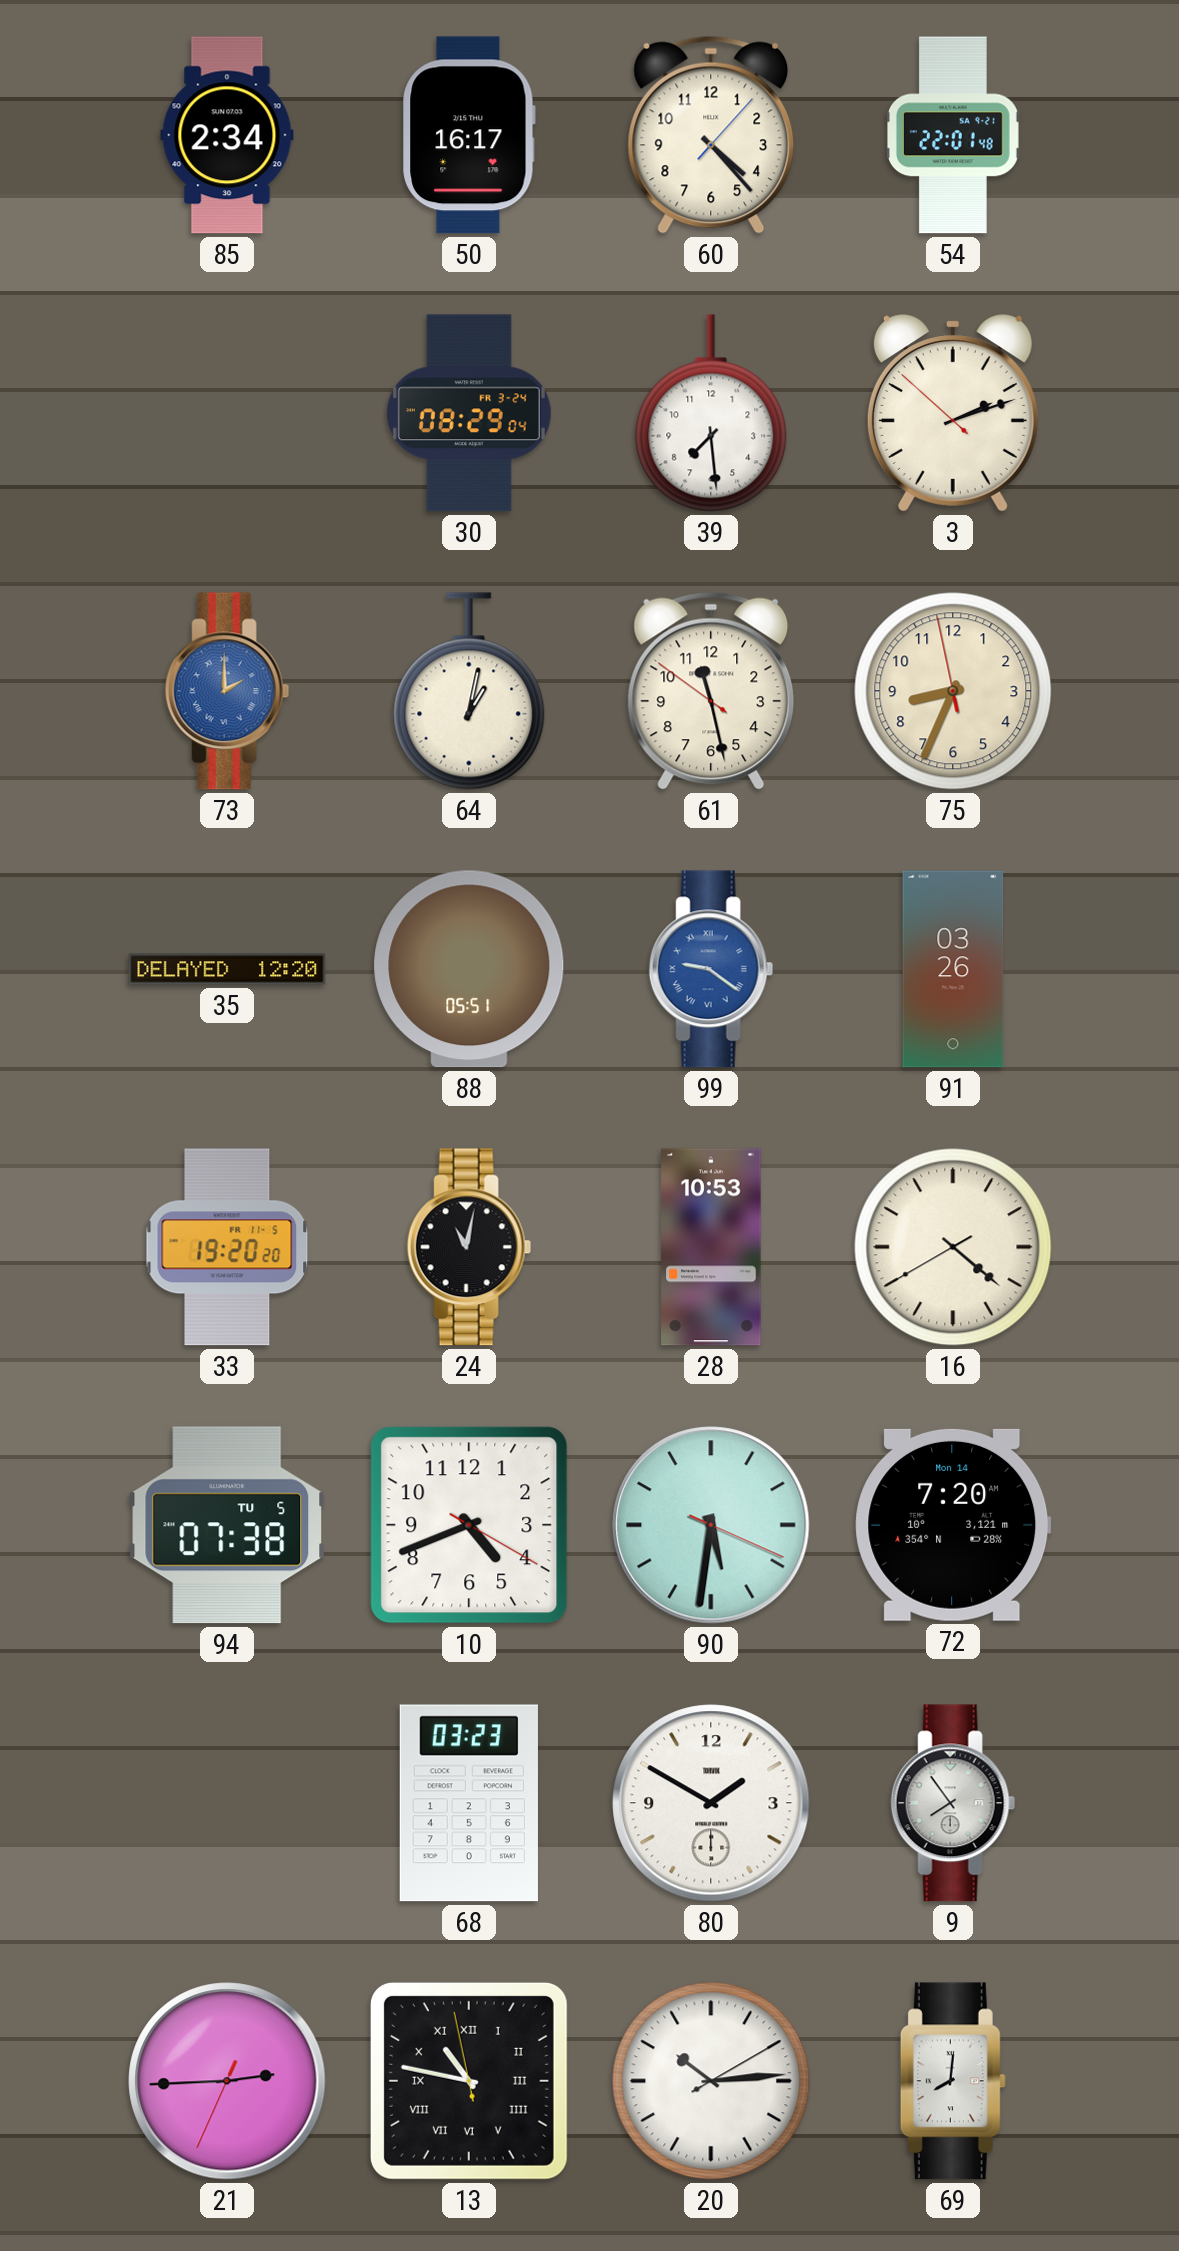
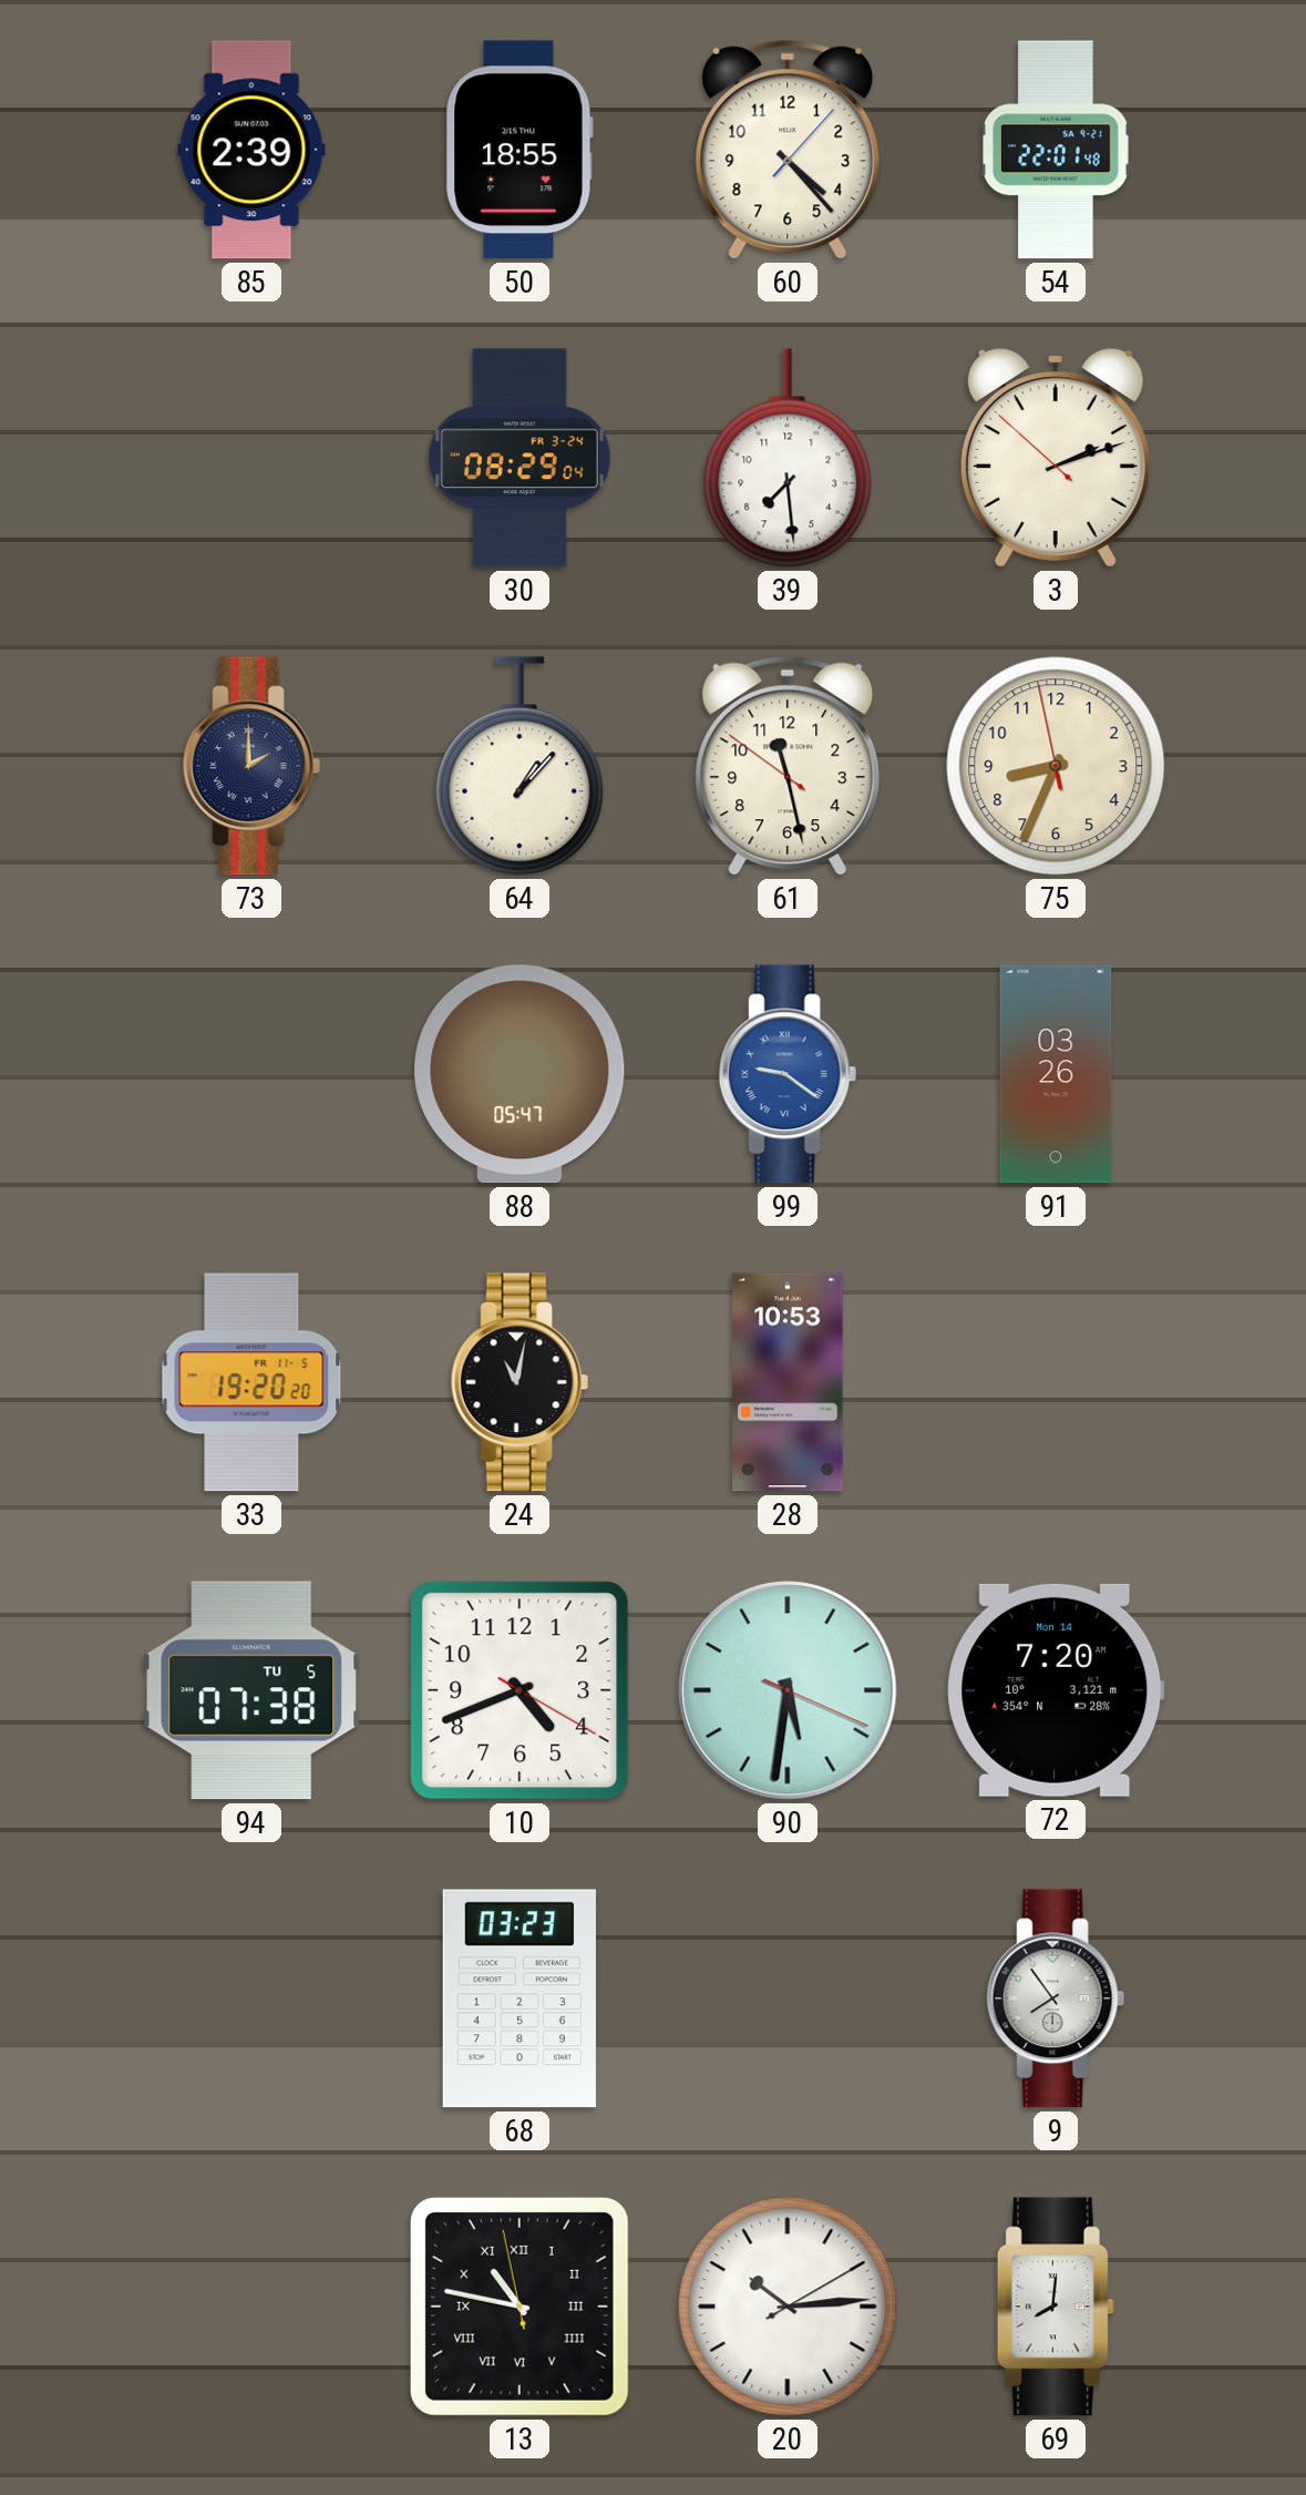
85: 2:34 -> 2:39
50: 16:17 -> 18:55
73 dial: blue -> navy
64: 1:02 -> 1:07
35: 12:20 -> none
88: 05:51 -> 05:47
16: 4:21 -> none
80: 1:50 -> none
21: 2:44 -> none
